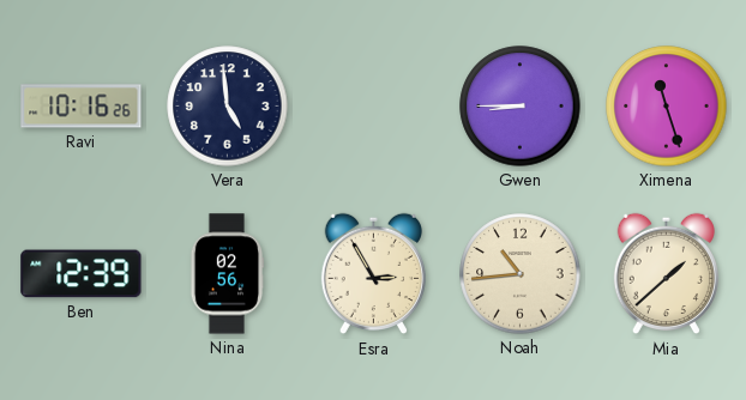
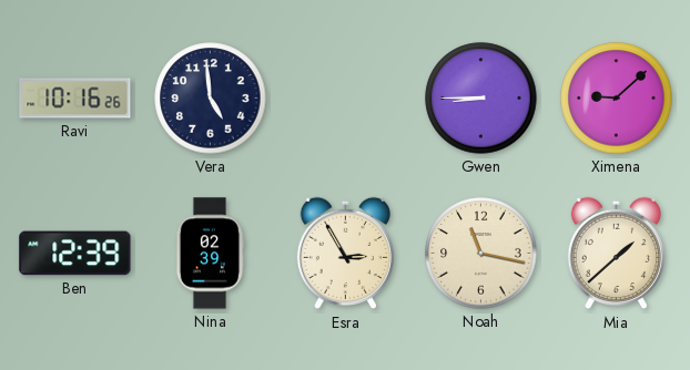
Ximena: 11:27 -> 9:08
Nina: 02:56 -> 02:39
Noah: 10:44 -> 11:17
